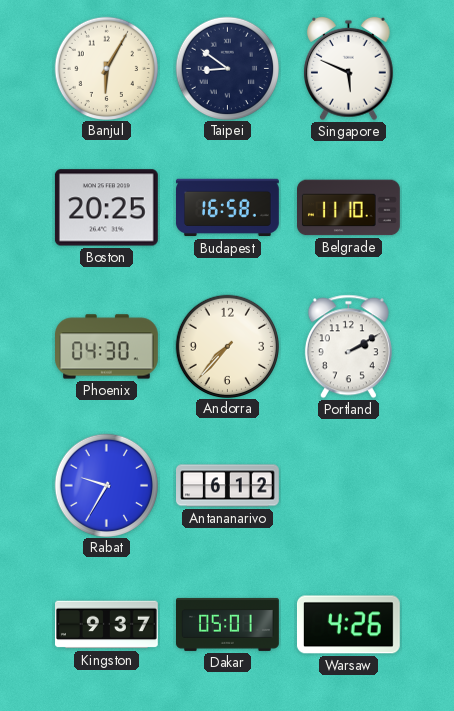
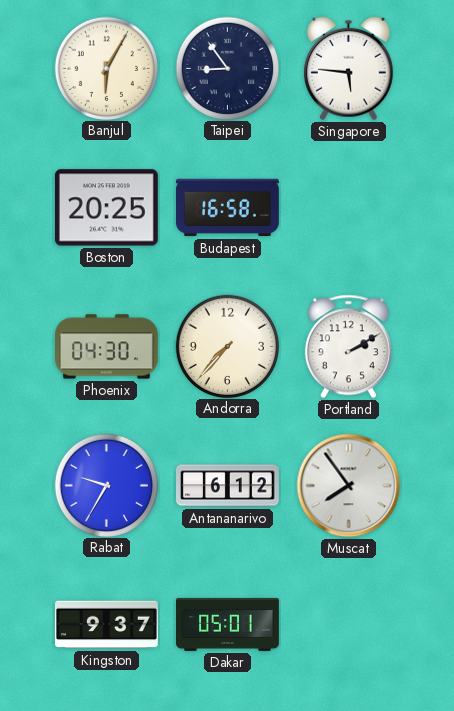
Taipei: 8:51 -> 8:54
Singapore: 5:49 -> 5:46
Belgrade: 11:10 -> none
Muscat: none -> 7:54
Warsaw: 4:26 -> none
